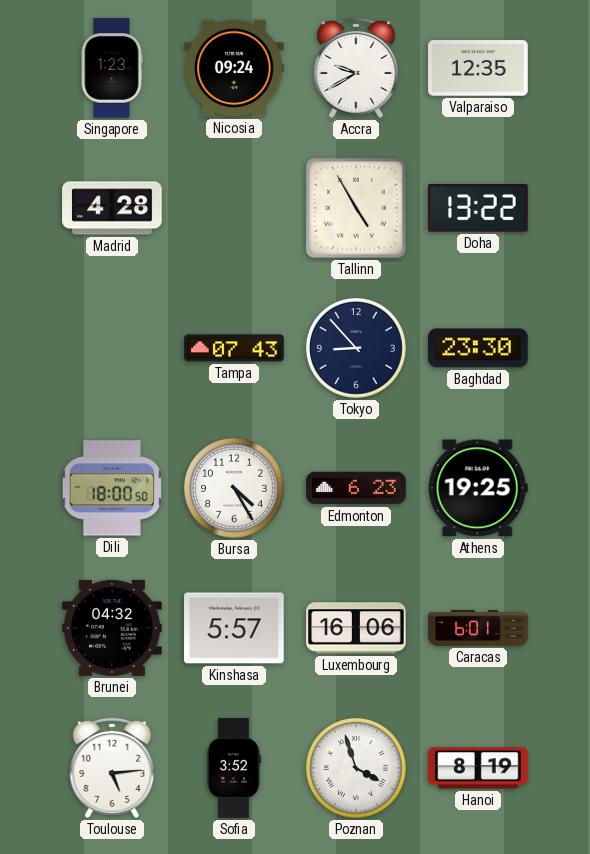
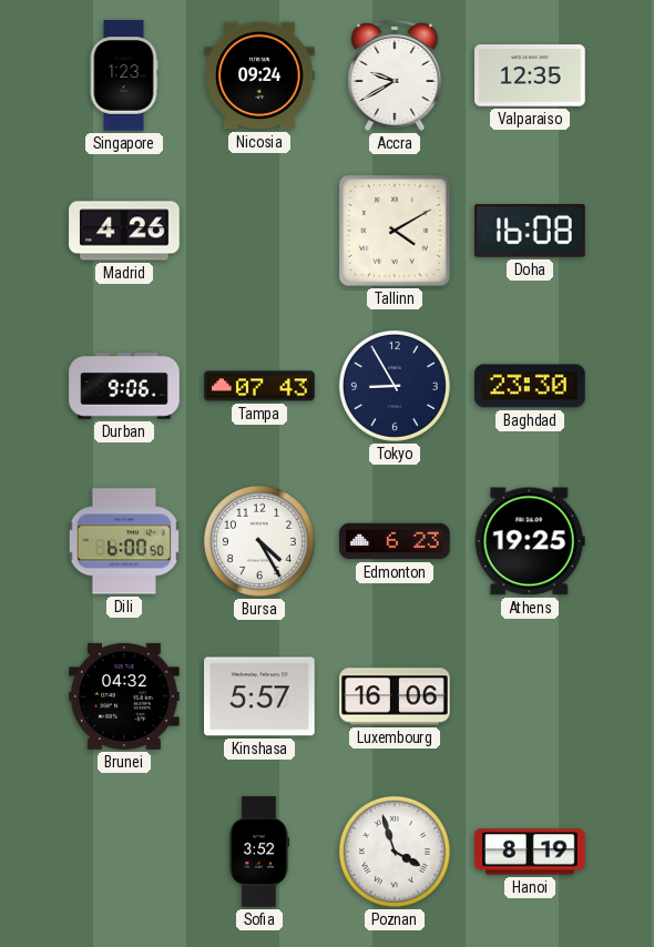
Madrid: 4:28 -> 4:26
Tallinn: 4:55 -> 4:10
Doha: 13:22 -> 16:08
Durban: none -> 9:06
Tokyo: 8:53 -> 8:55
Dili: 18:00 -> 6:00
Caracas: 6:01 -> none
Toulouse: 5:14 -> none
